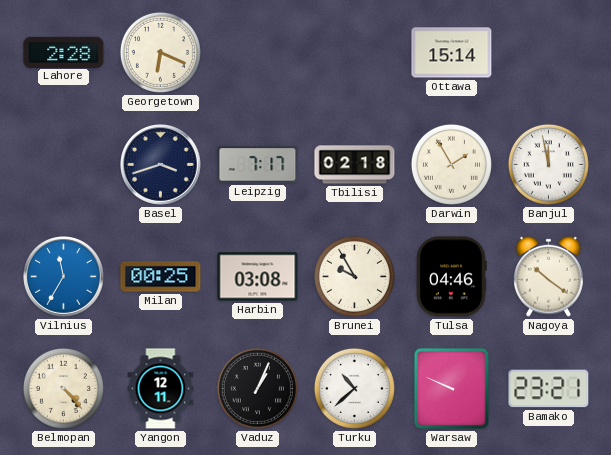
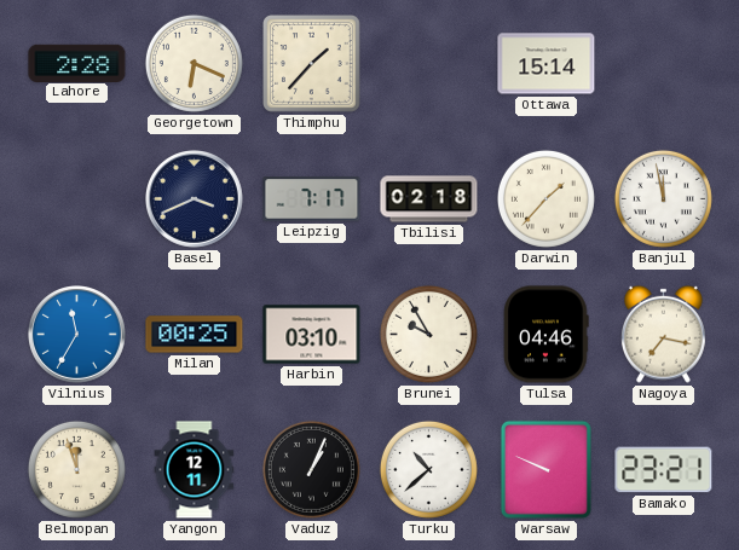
Thimphu: none -> 1:37
Basel: 3:42 -> 3:41
Darwin: 1:55 -> 1:37
Harbin: 03:08 -> 03:10
Nagoya: 10:21 -> 7:17
Belmopan: 4:23 -> 11:57
